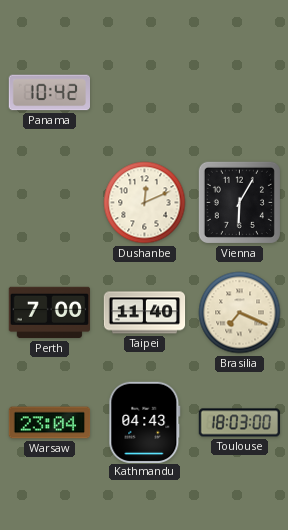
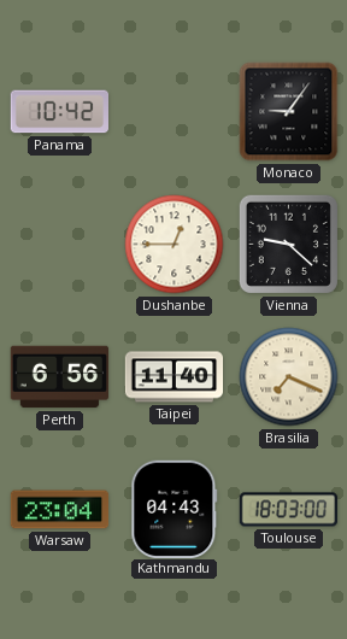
Monaco: none -> 9:06
Dushanbe: 12:11 -> 12:45
Vienna: 6:05 -> 9:22
Perth: 7:00 -> 6:56
